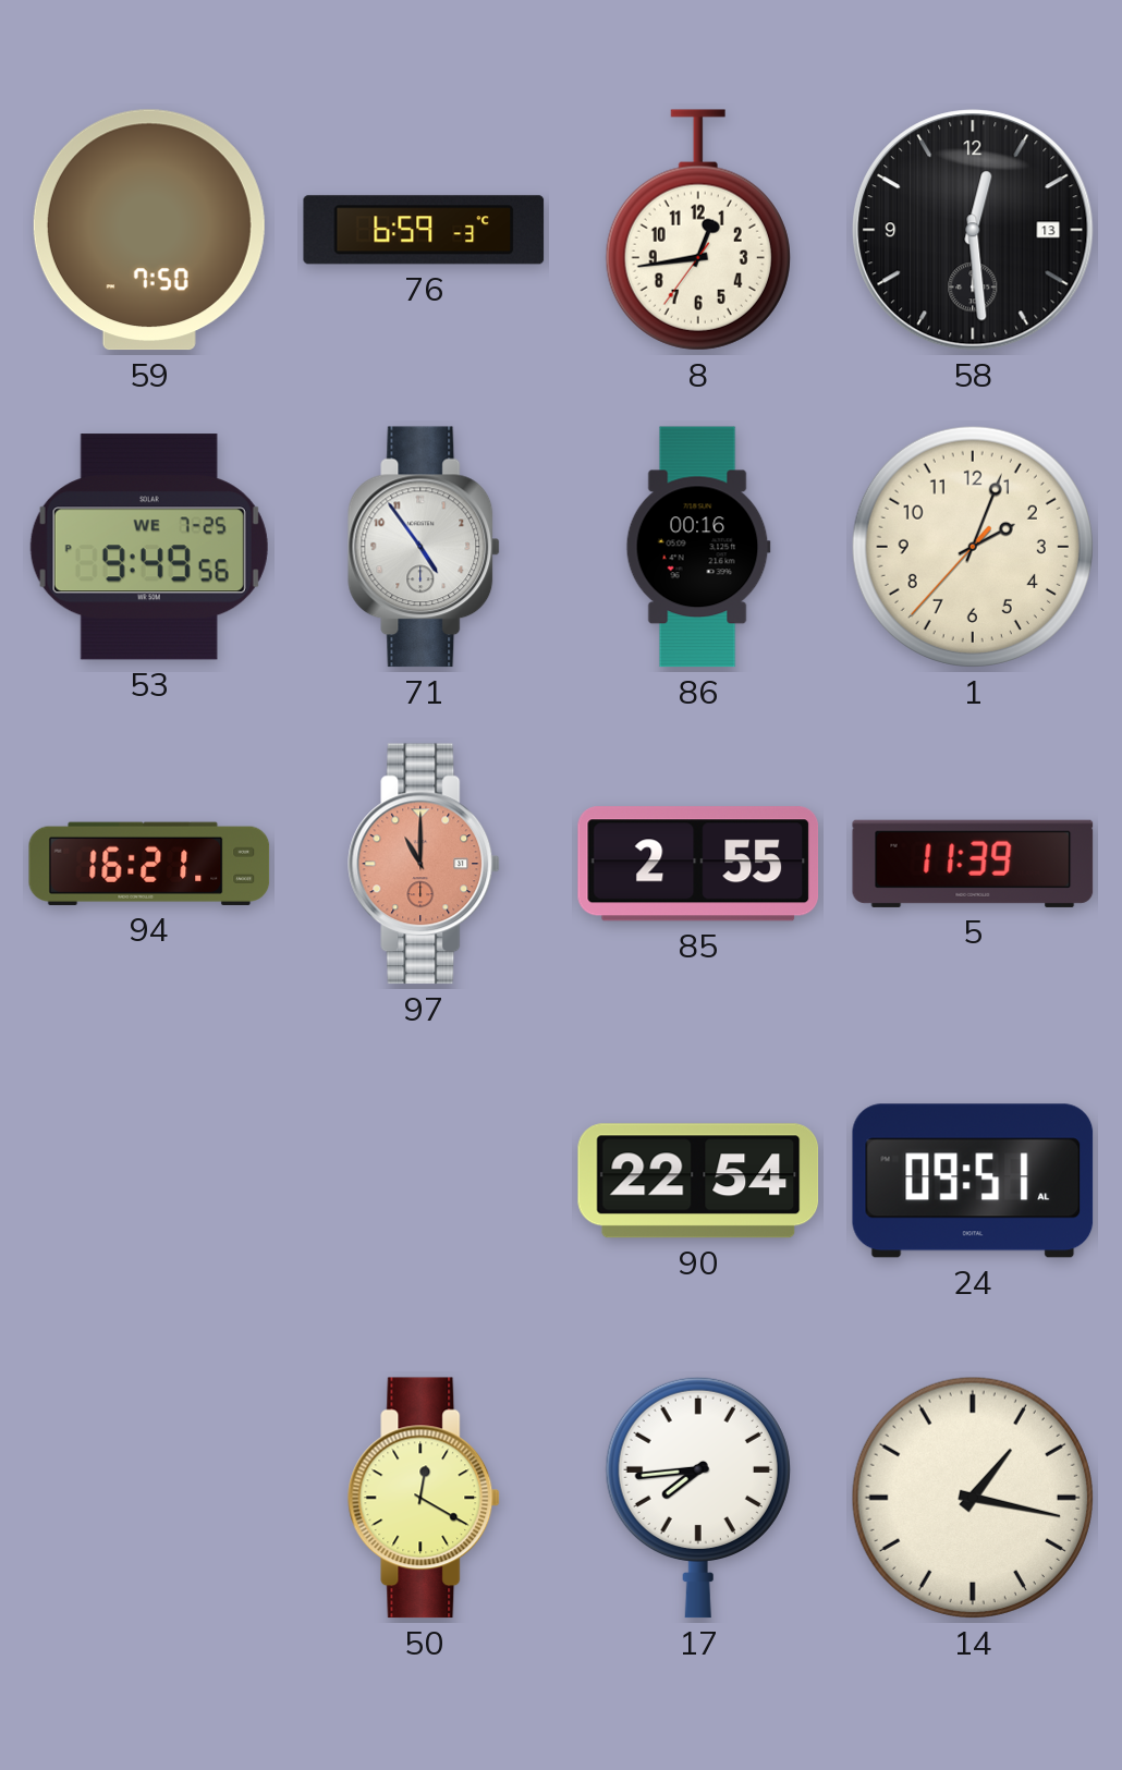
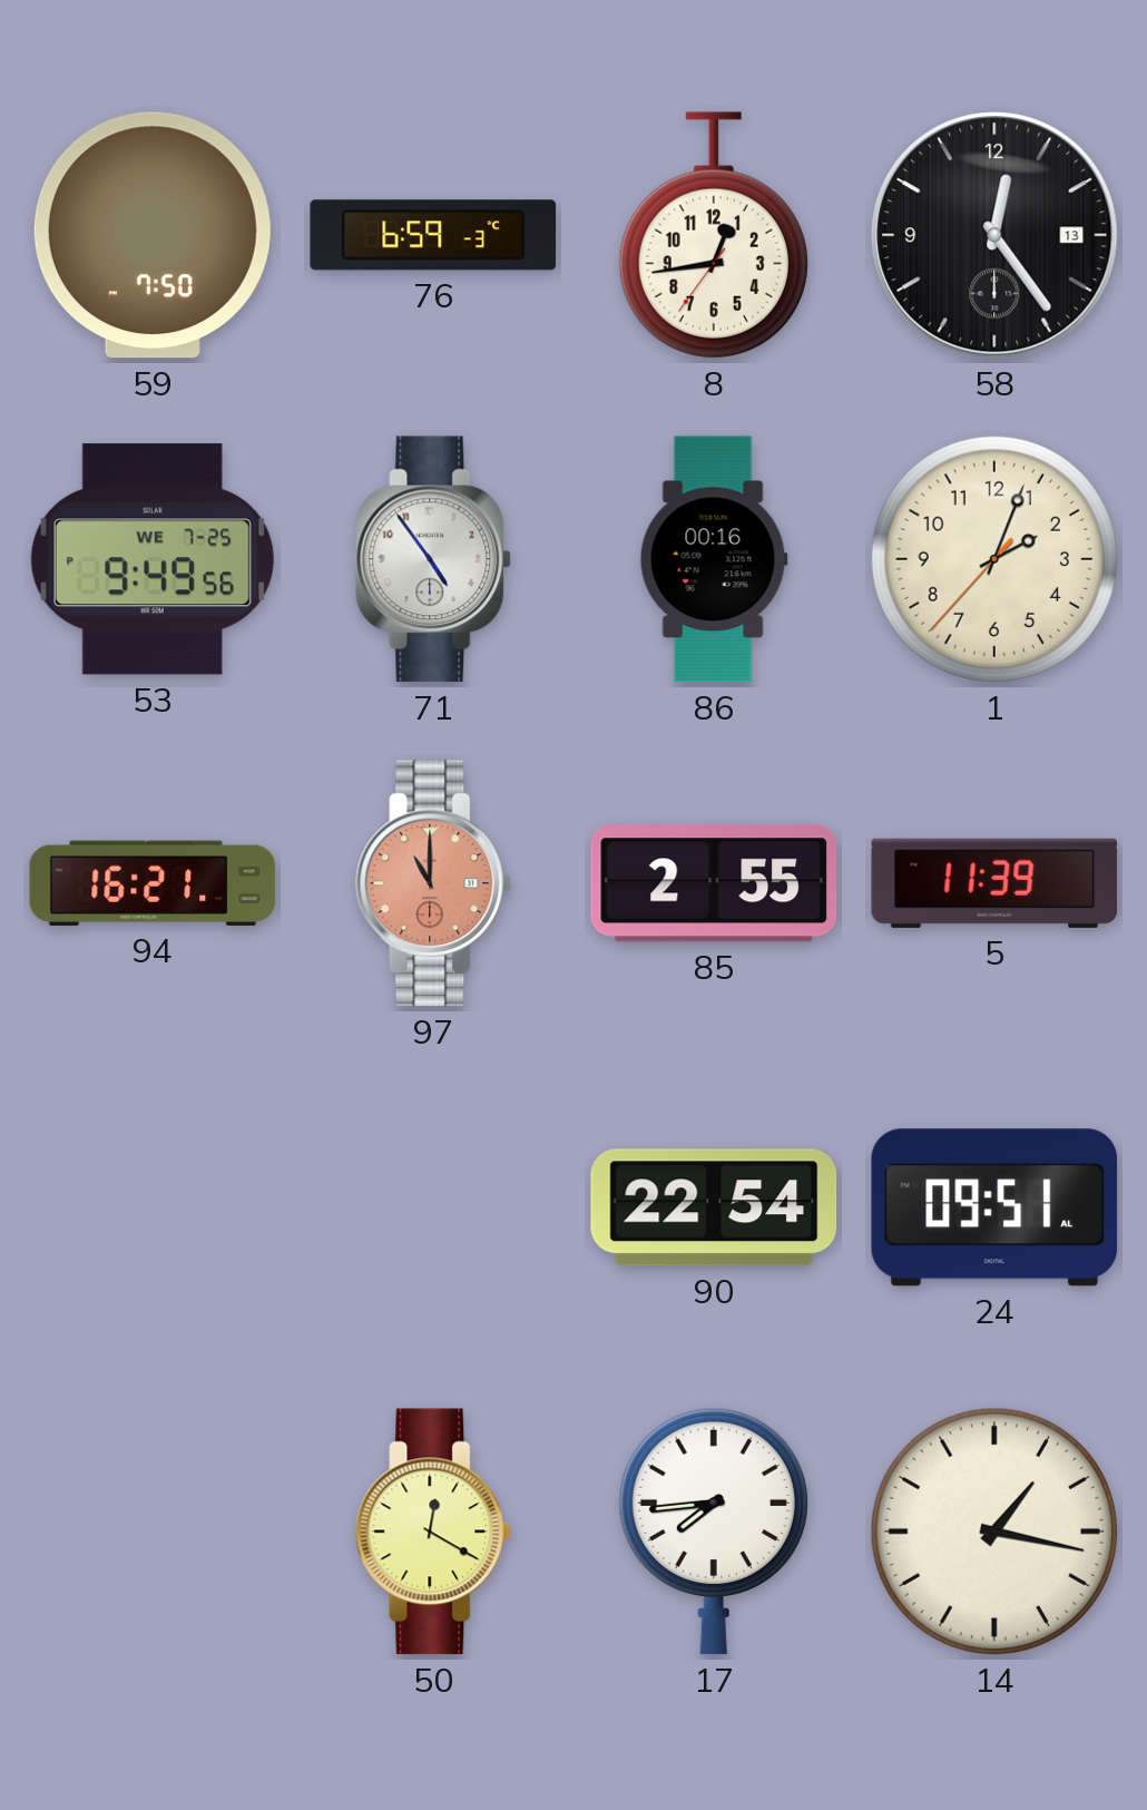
58: 12:29 -> 12:24
